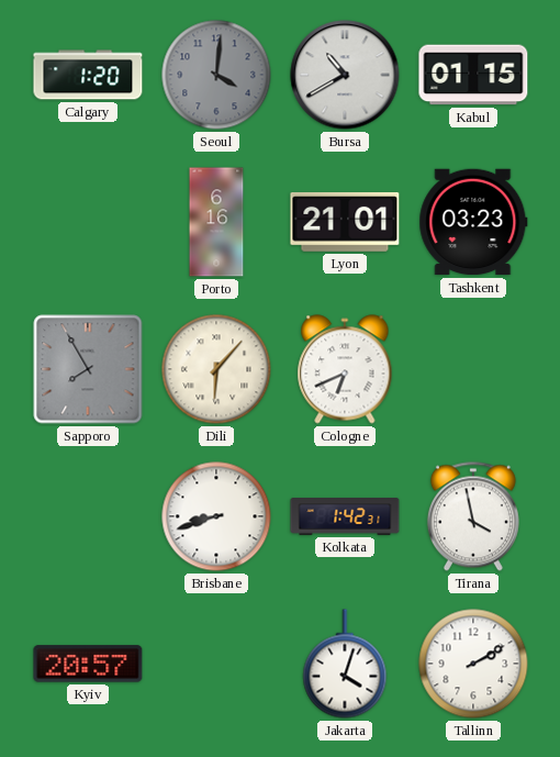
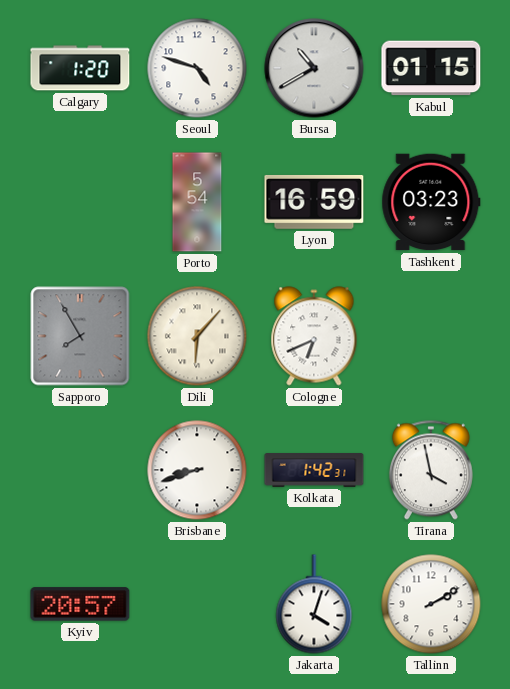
Seoul: 4:01 -> 4:48
Seoul dial: grey -> white
Porto: 6:16 -> 5:54
Lyon: 21:01 -> 16:59
